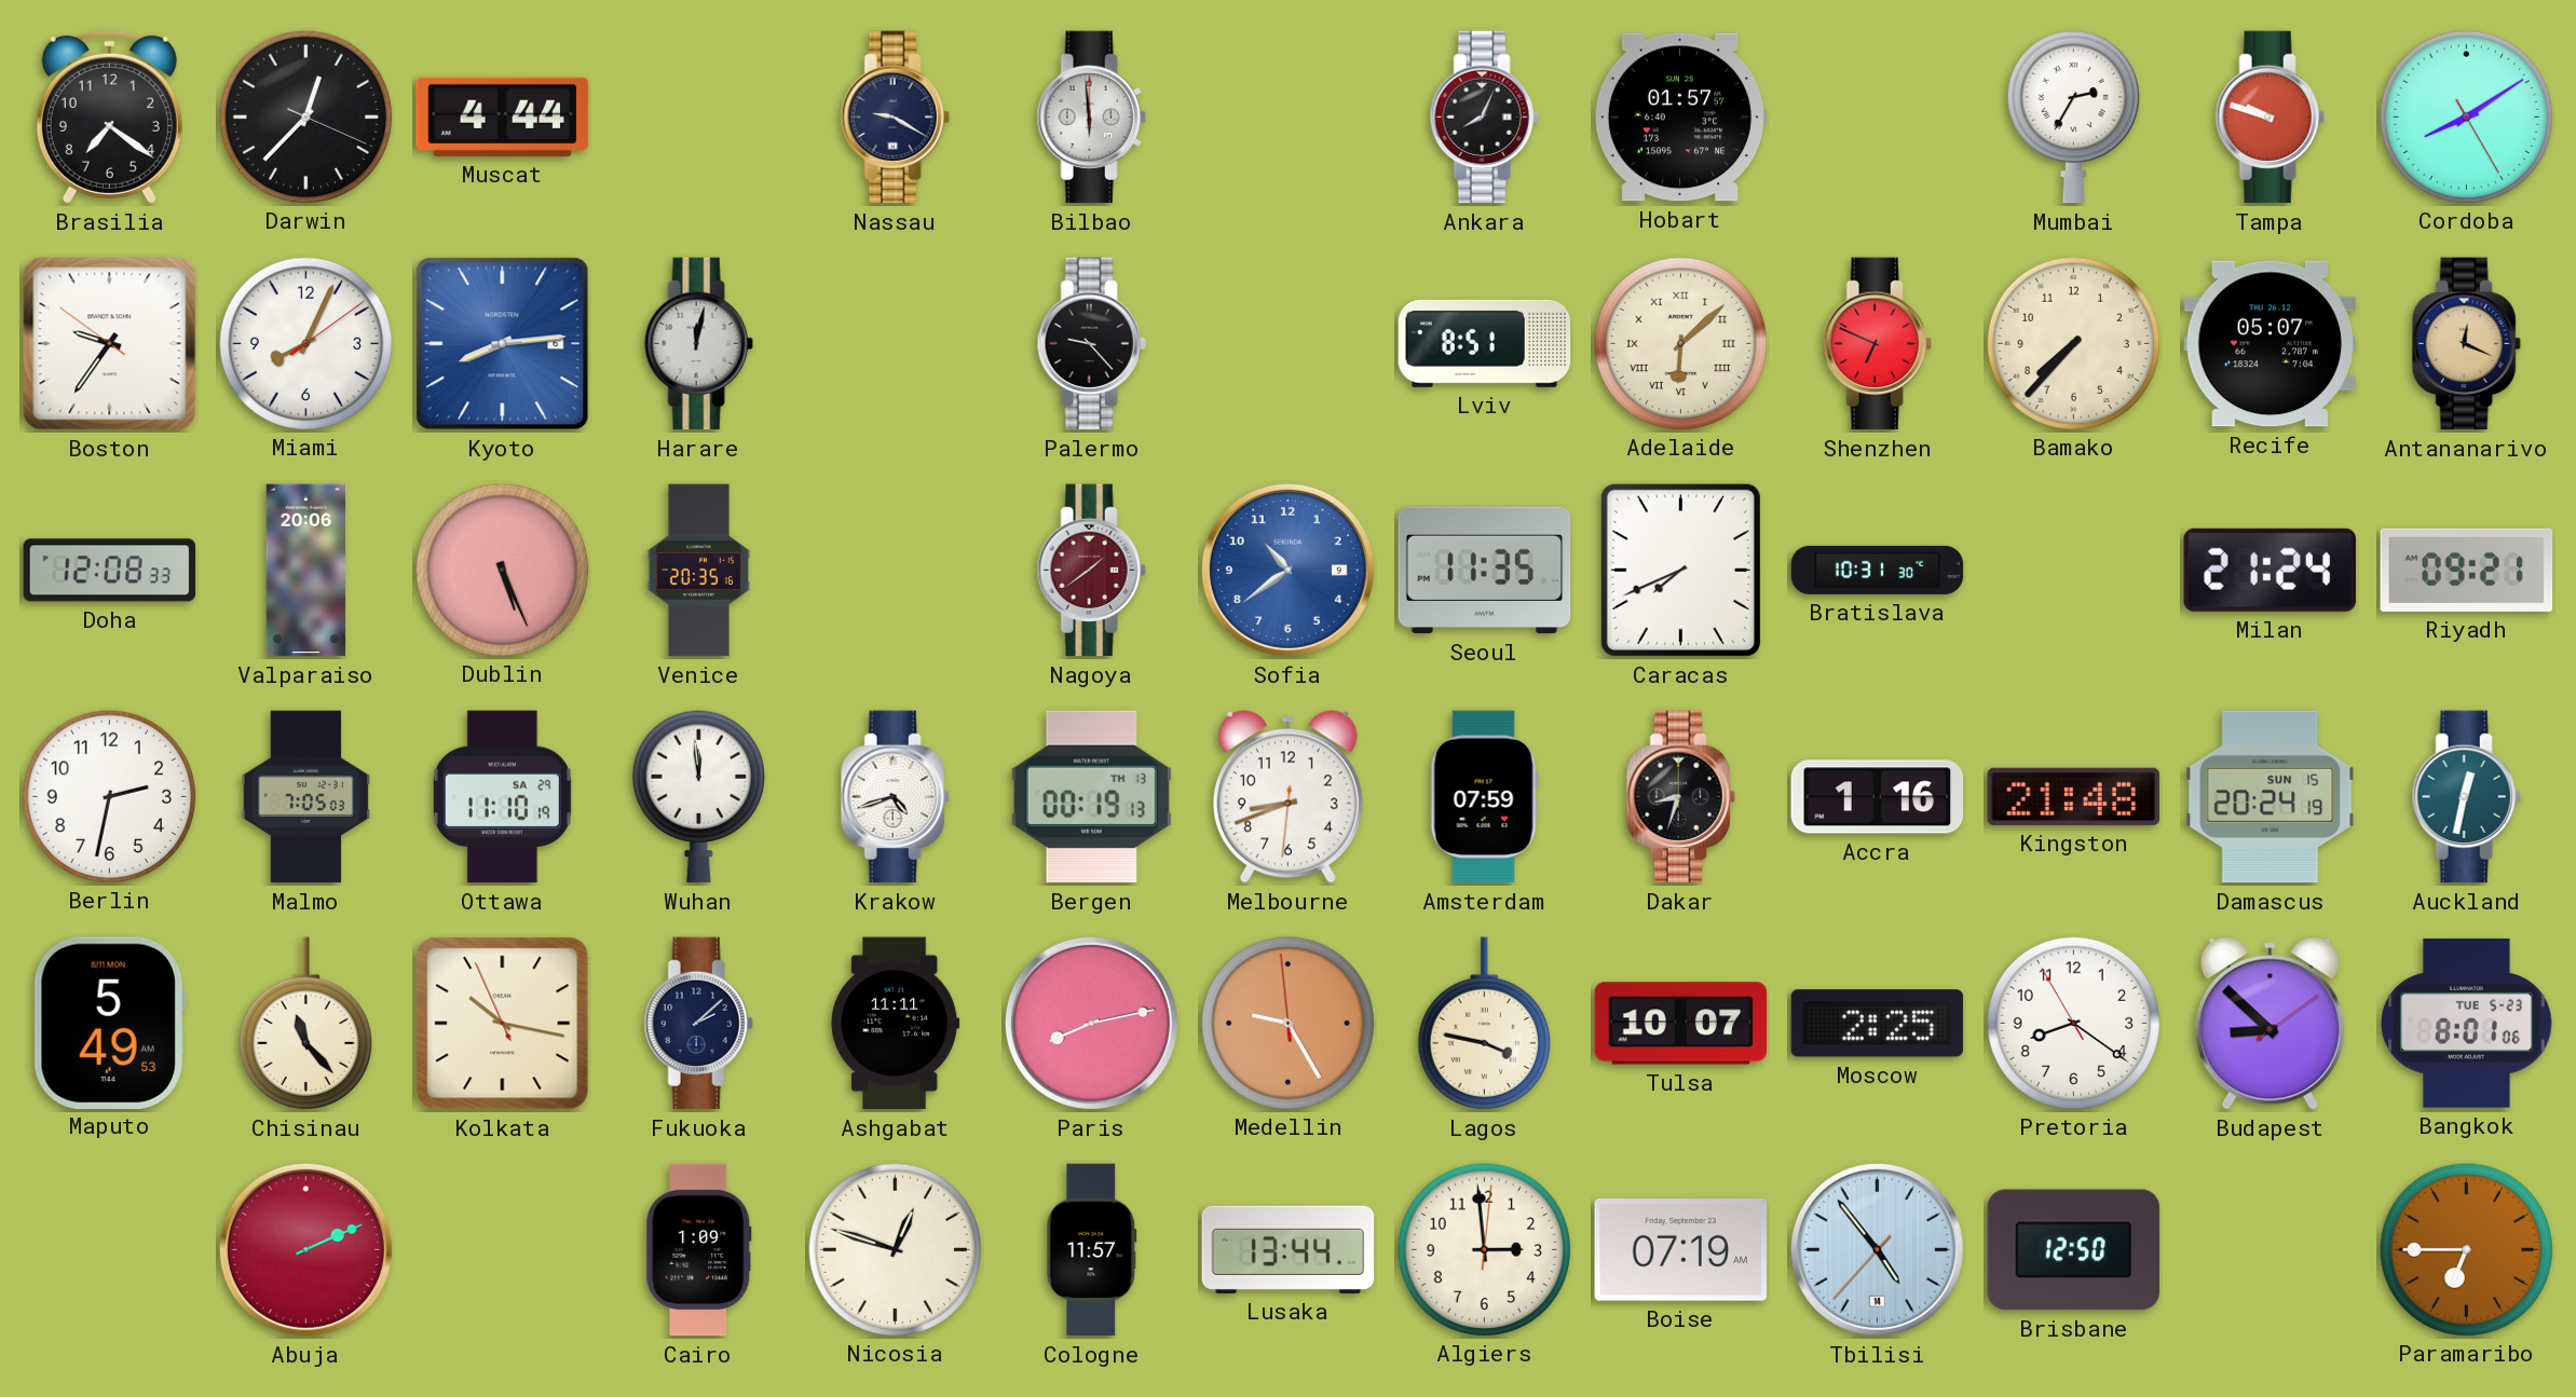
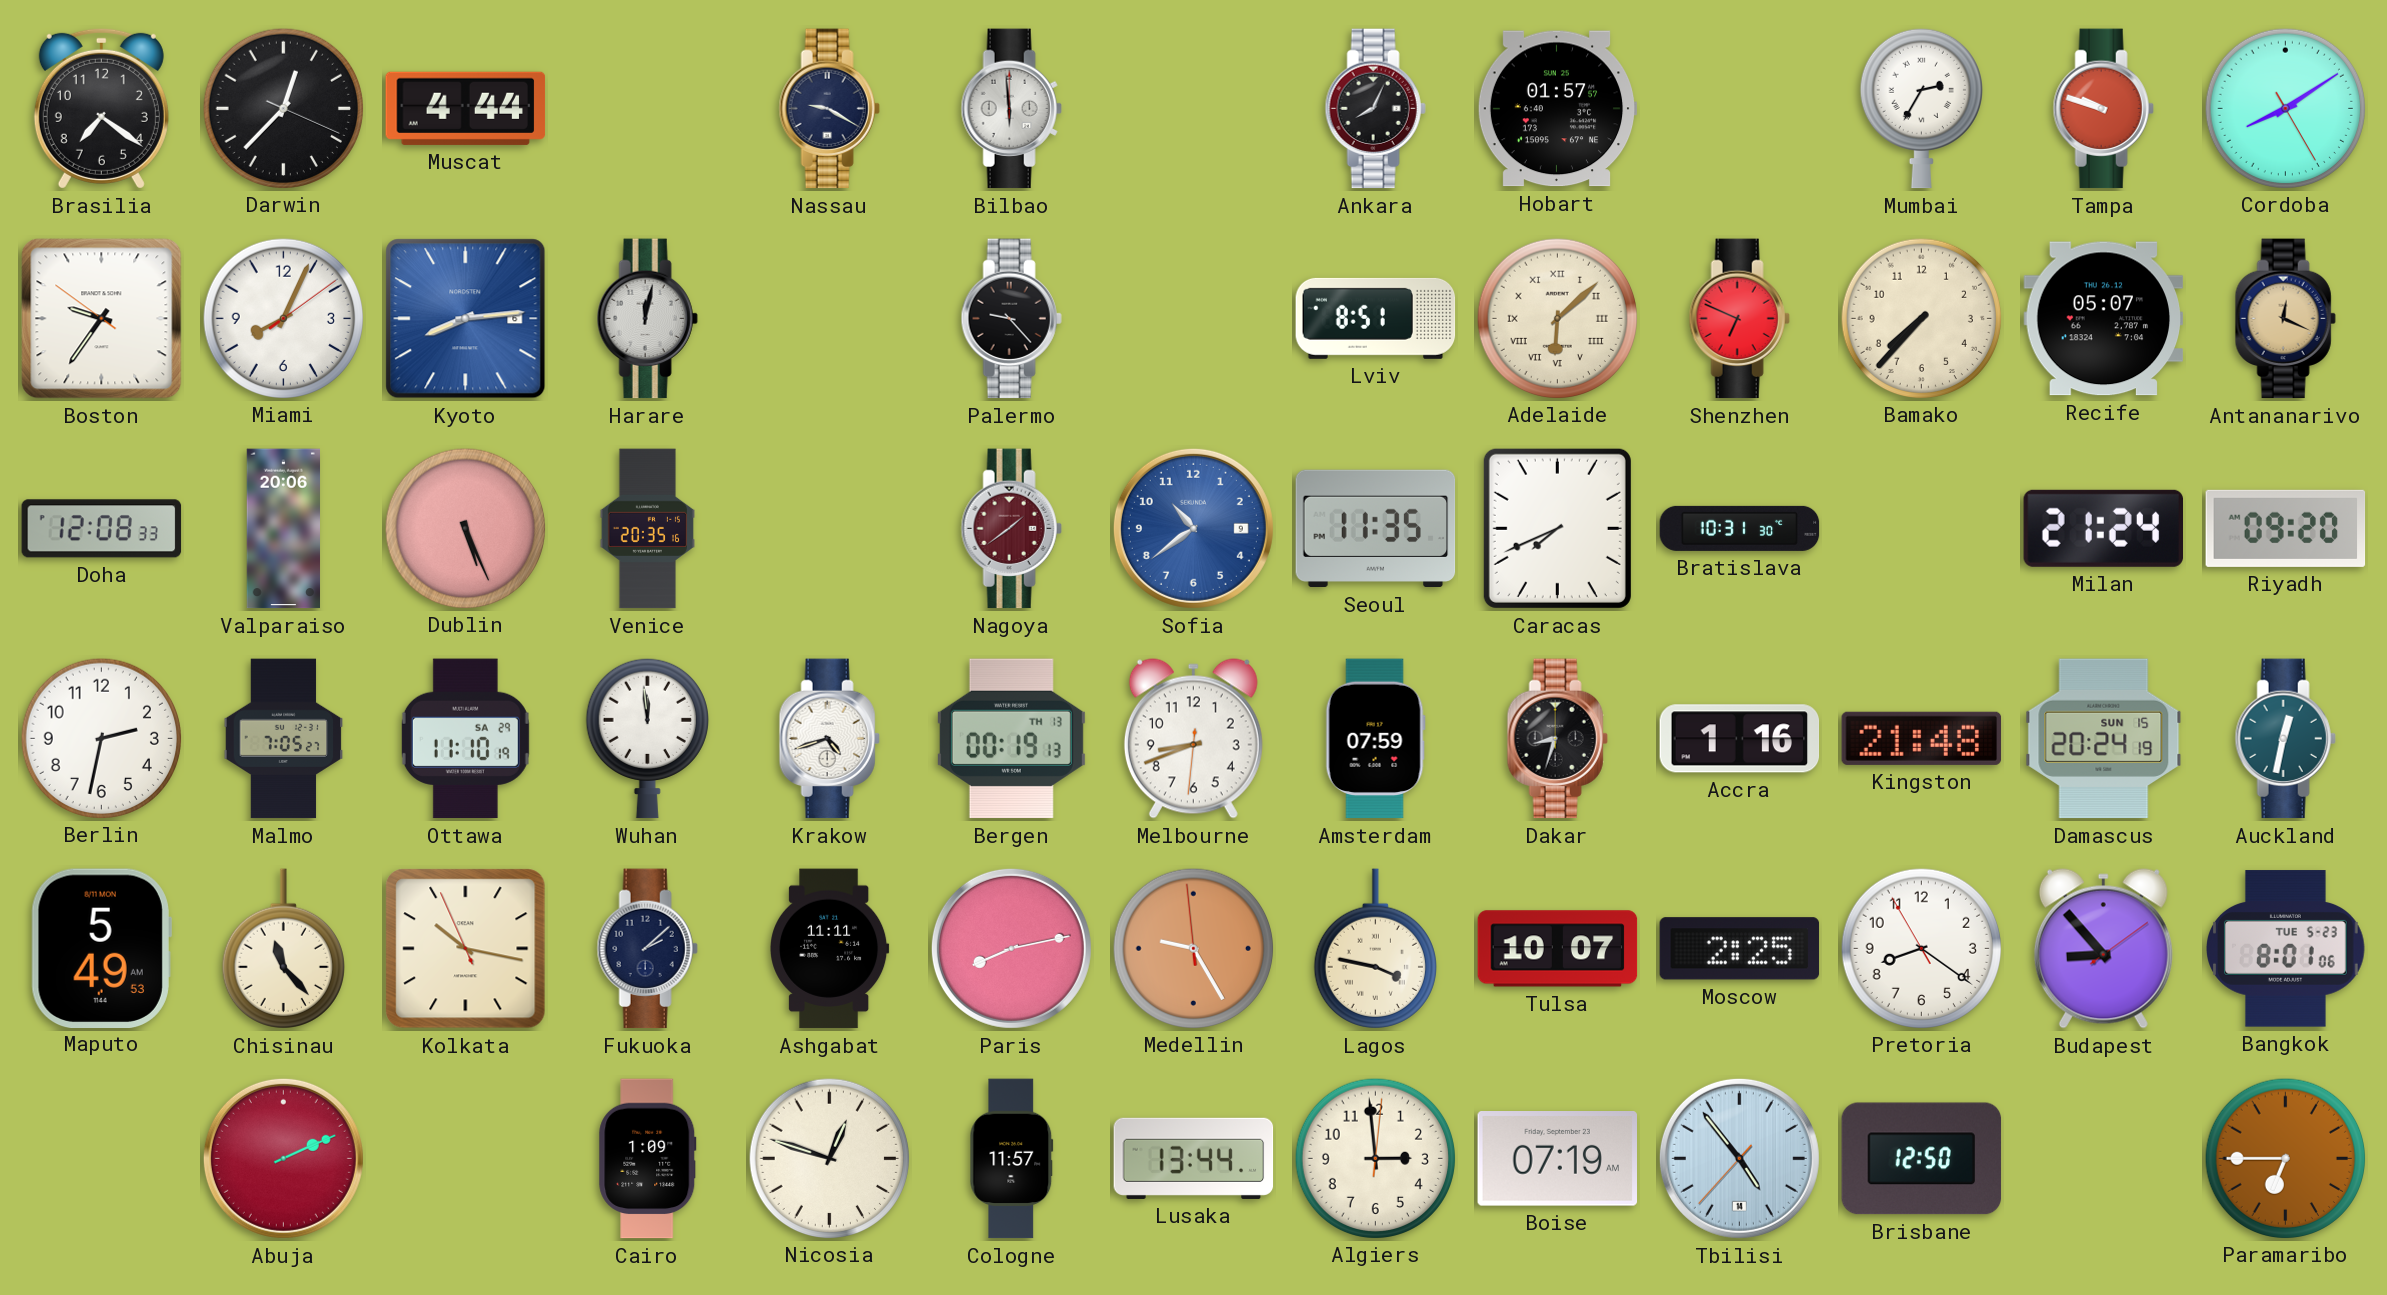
Riyadh: 09:21 -> 09:20
Malmo: 7:05:03 -> 7:05:27
Budapest: 8:52 -> 8:53
